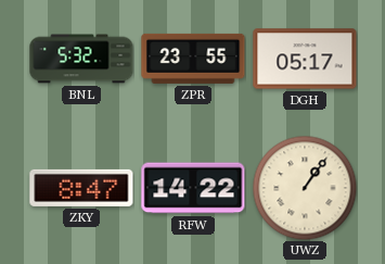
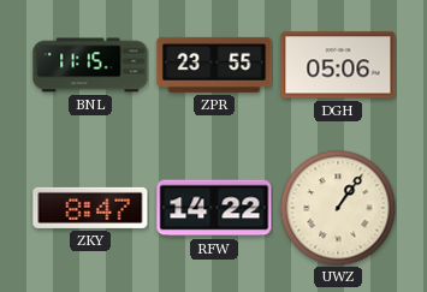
BNL: 5:32 -> 11:15
DGH: 05:17 -> 05:06
